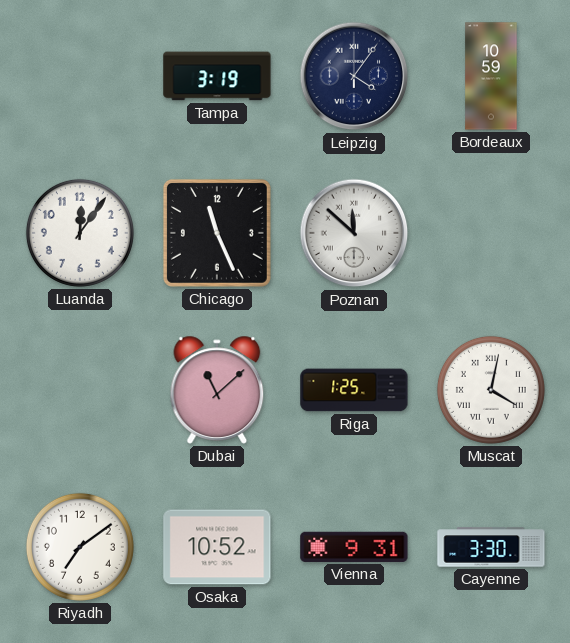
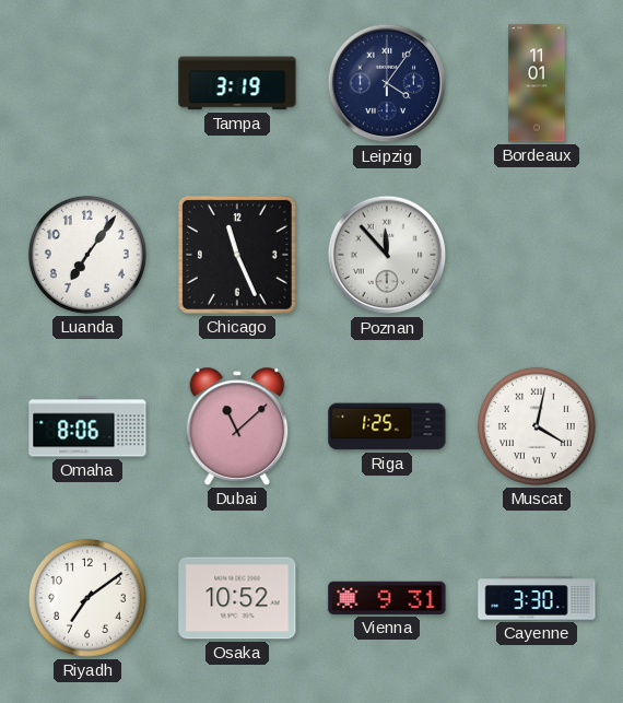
Bordeaux: 10:59 -> 11:01
Luanda: 12:06 -> 7:06
Poznan: 11:52 -> 11:53
Omaha: none -> 8:06
